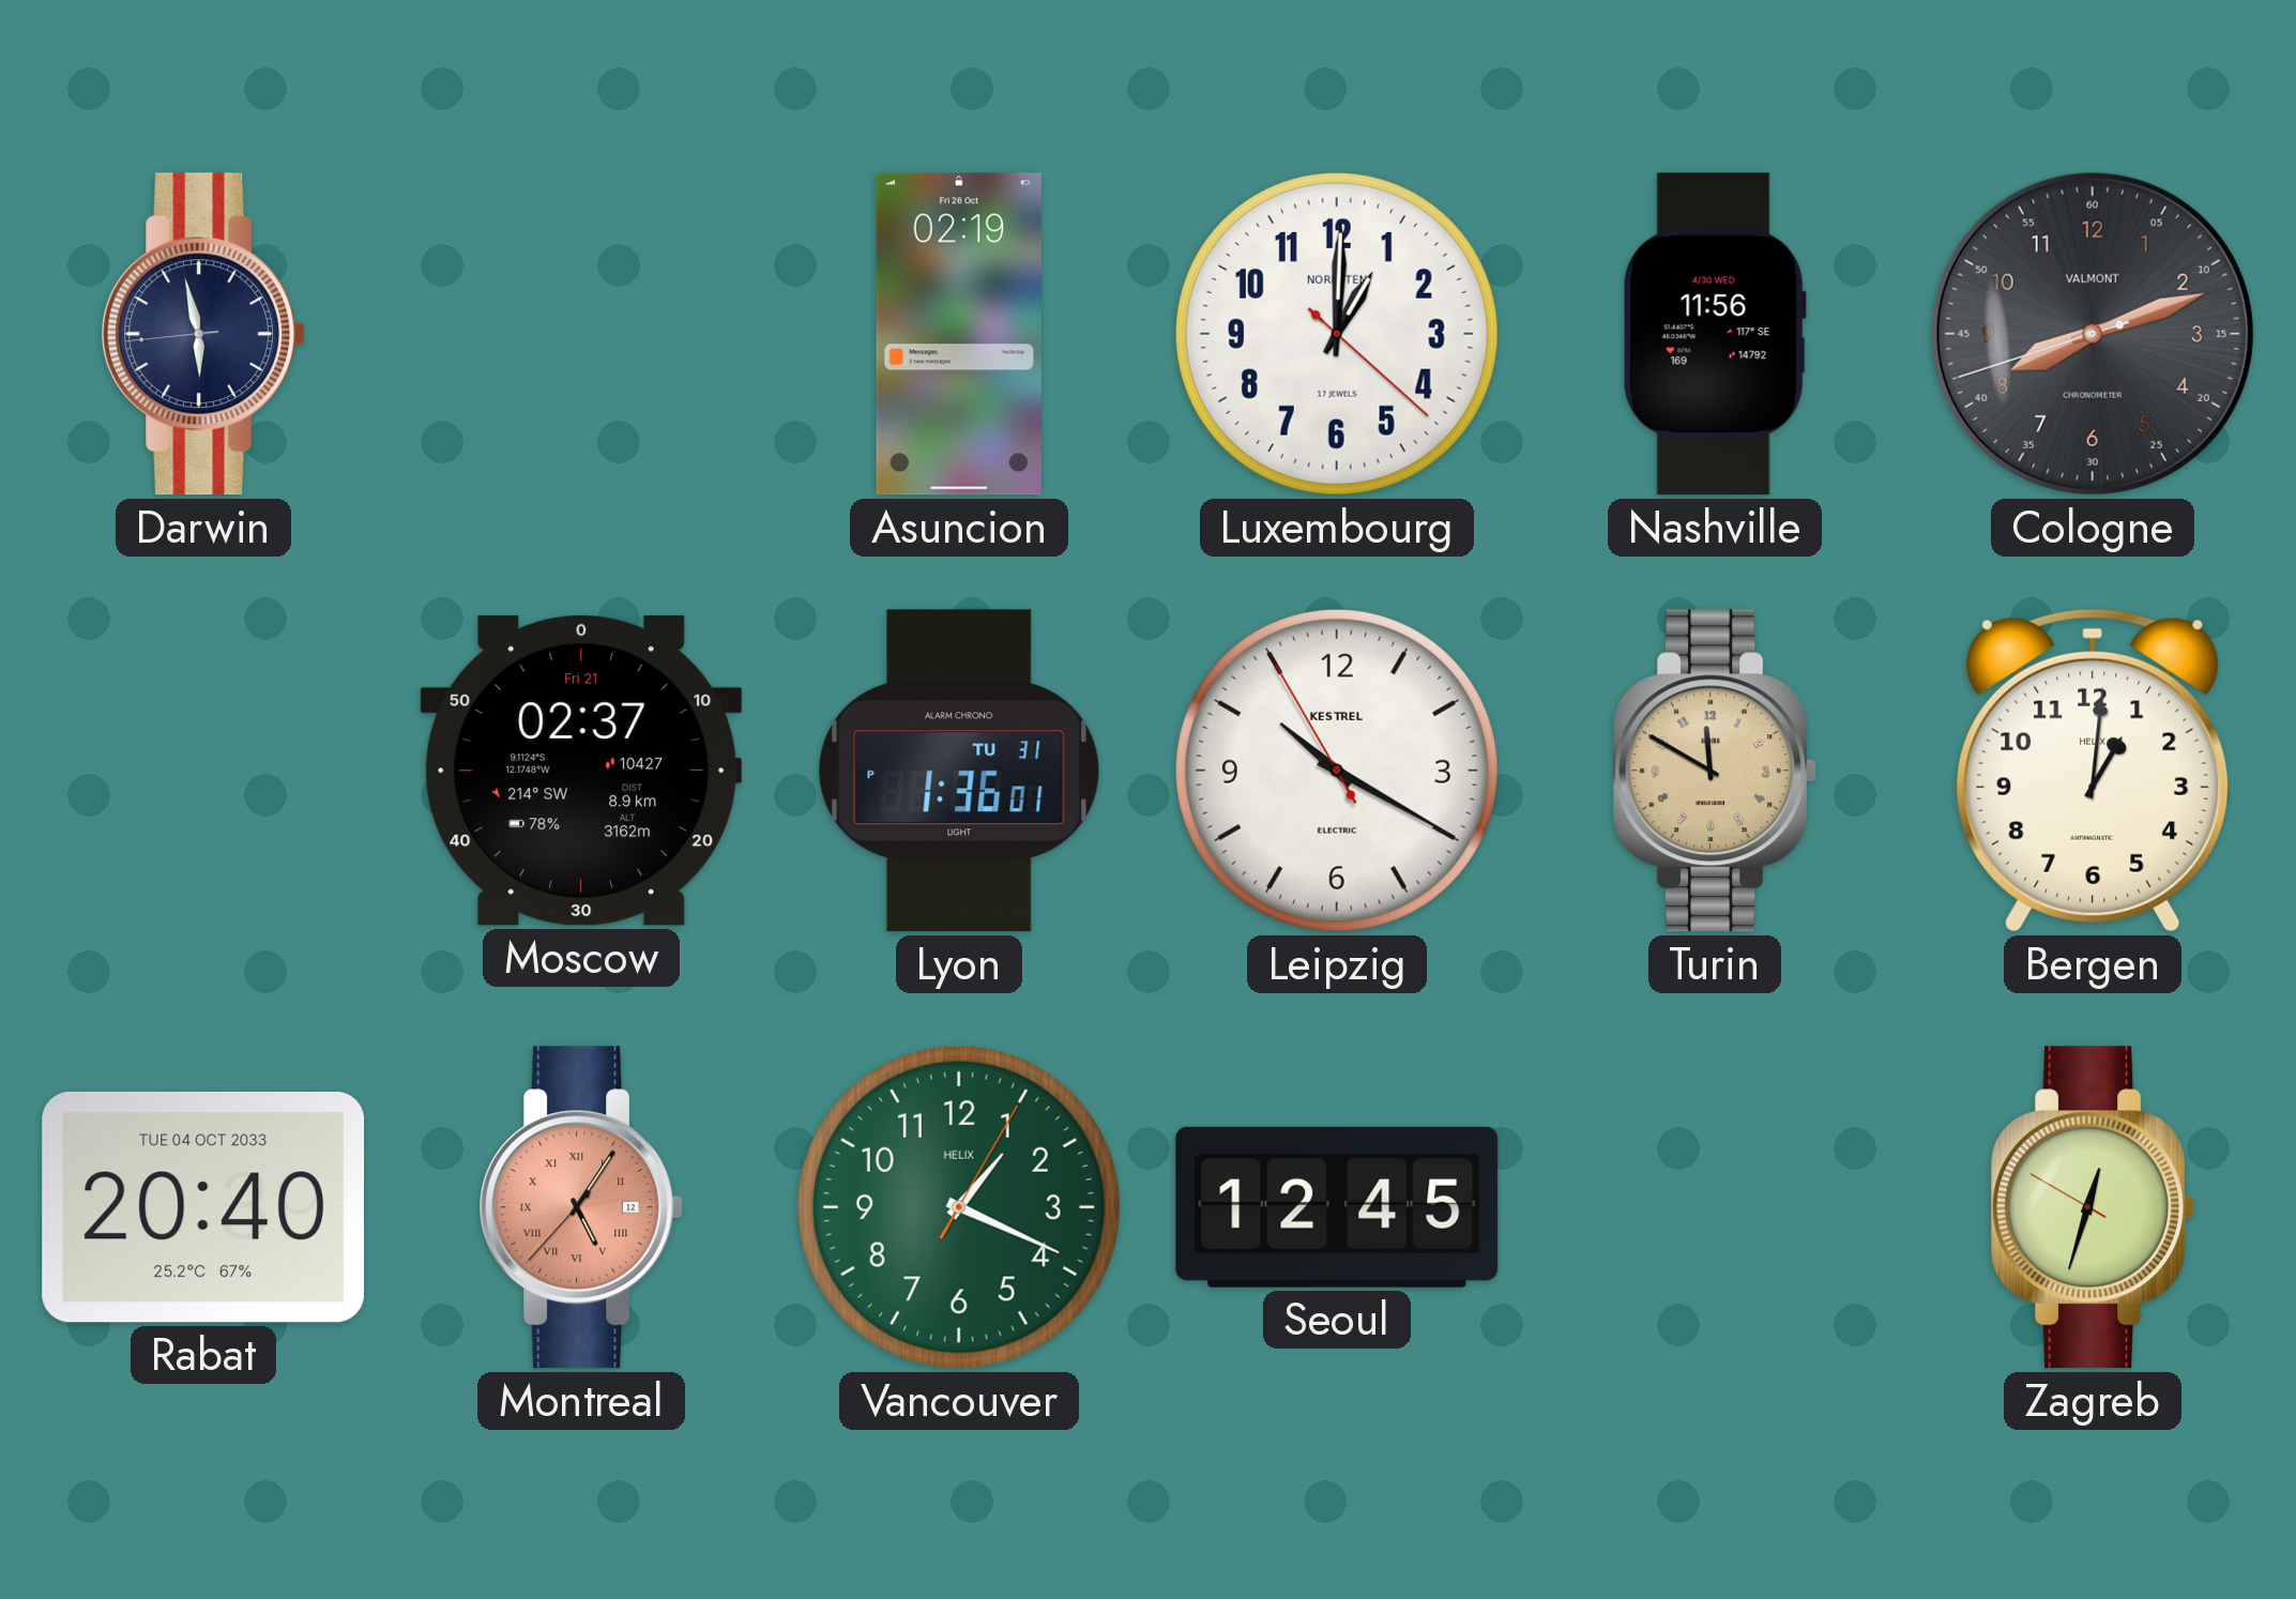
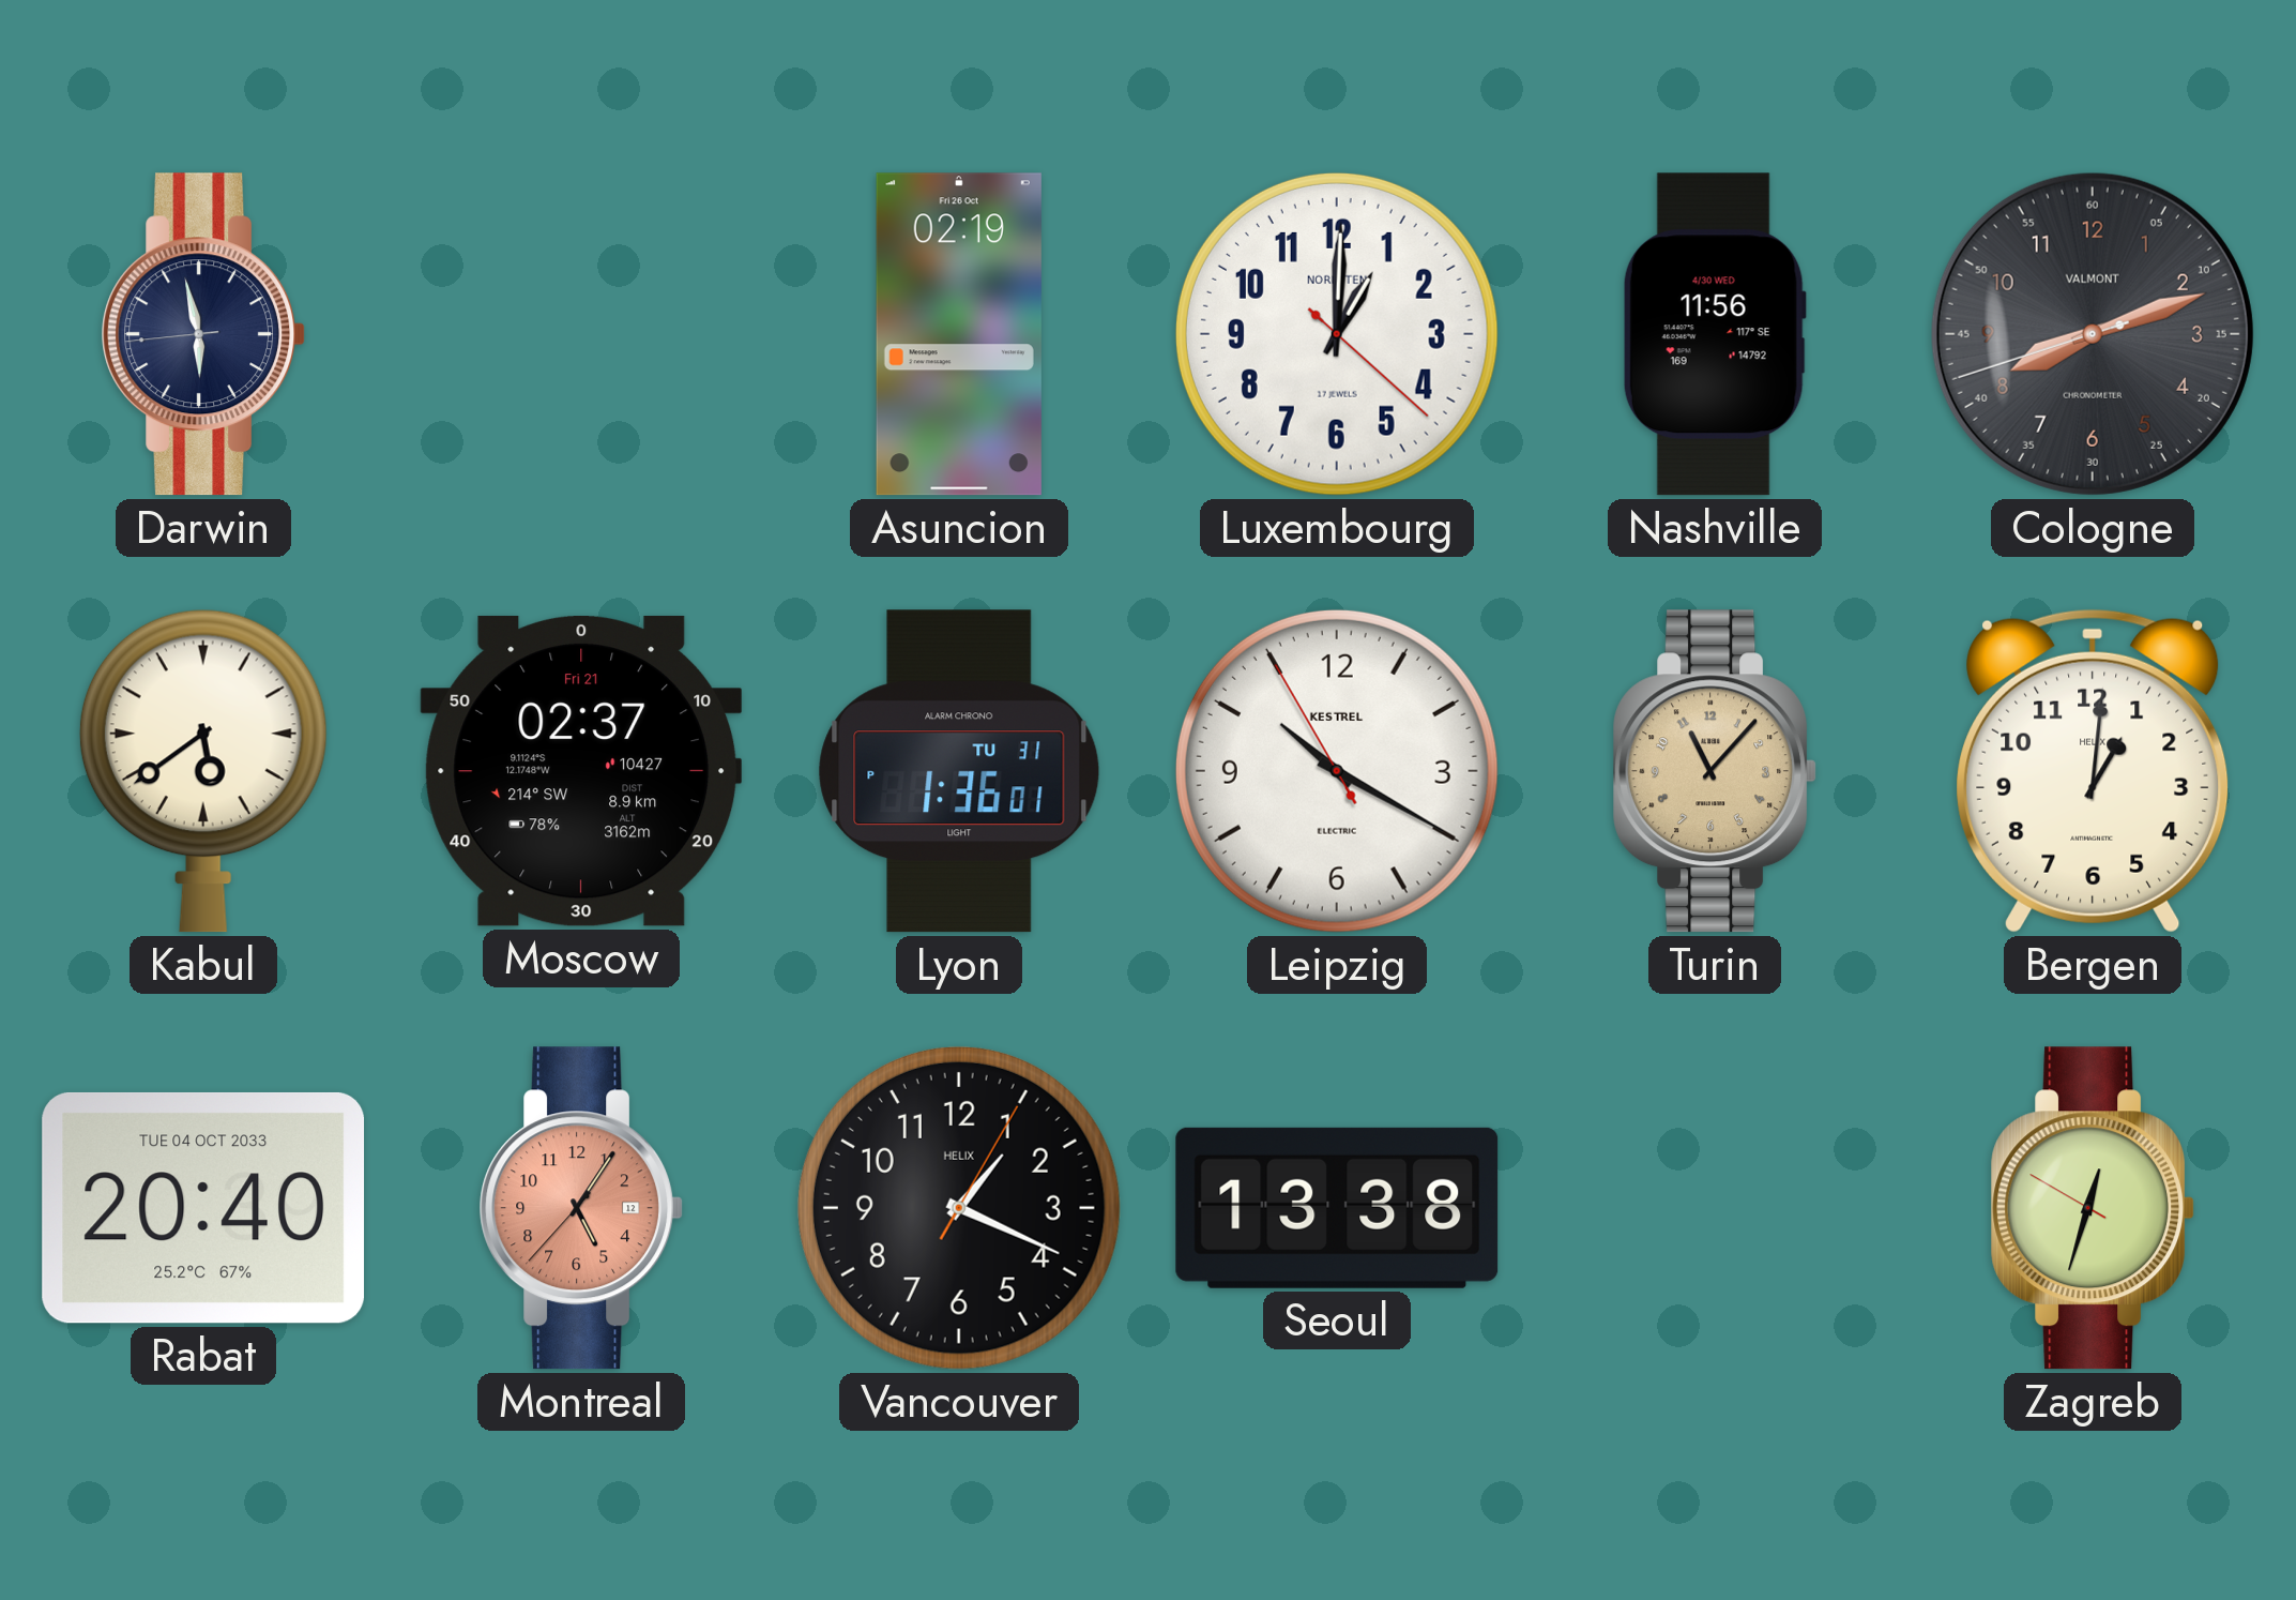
Kabul: none -> 5:39
Turin: 11:50 -> 11:07
Montreal numerals: Roman -> Arabic
Vancouver dial: green -> black
Seoul: 12:45 -> 13:38
